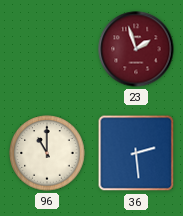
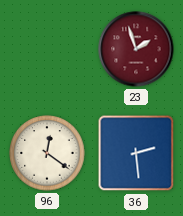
96: 11:00 -> 12:21
